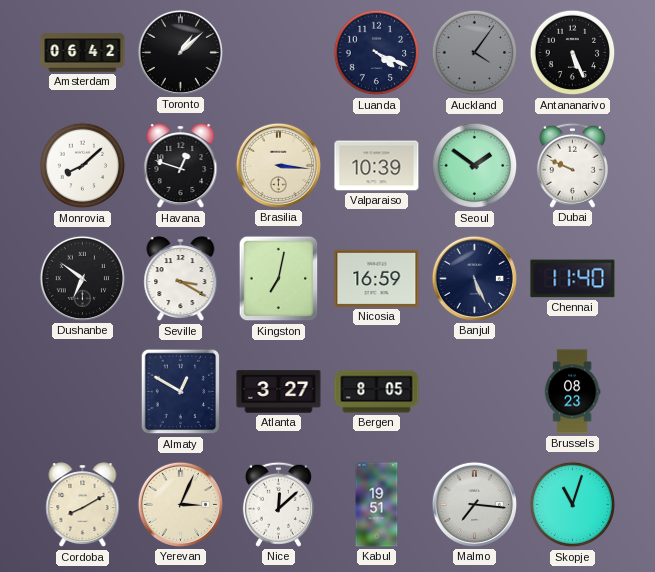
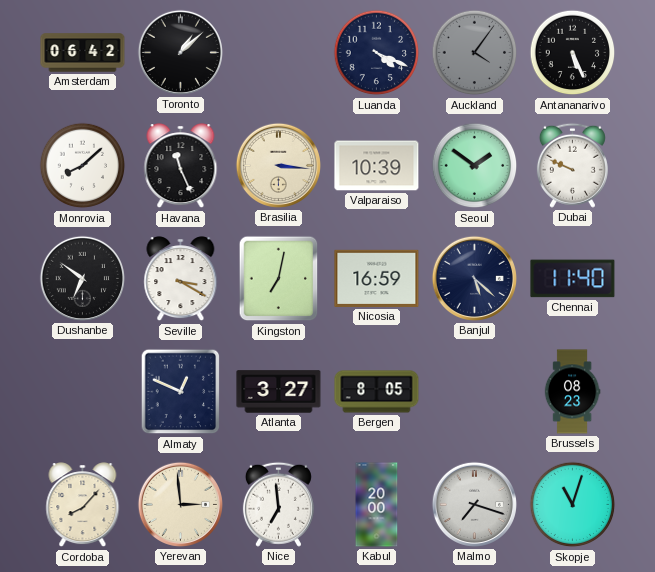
Havana: 12:48 -> 11:26
Banjul: 5:26 -> 5:22
Almaty: 12:50 -> 12:49
Cordoba: 8:10 -> 8:07
Yerevan: 3:04 -> 2:59
Nice: 12:08 -> 6:59
Kabul: 19:51 -> 20:00
Malmo: 7:16 -> 7:18
